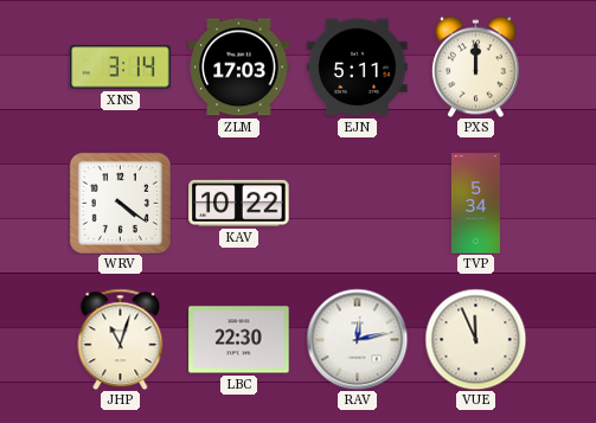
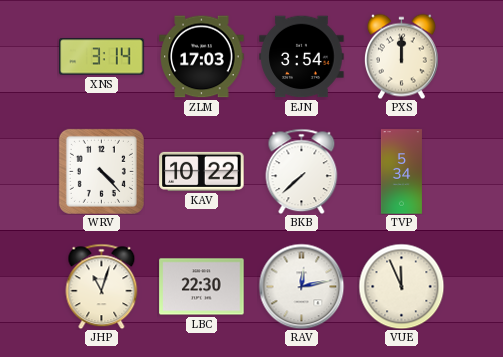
EJN: 5:11 -> 3:54
WRV: 4:21 -> 4:23
BKB: none -> 7:38
